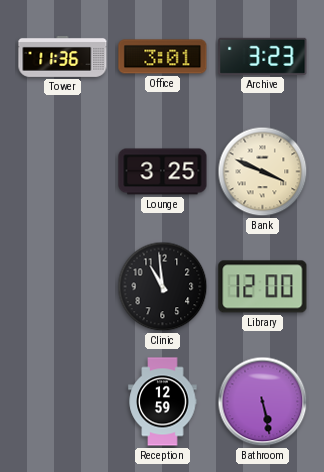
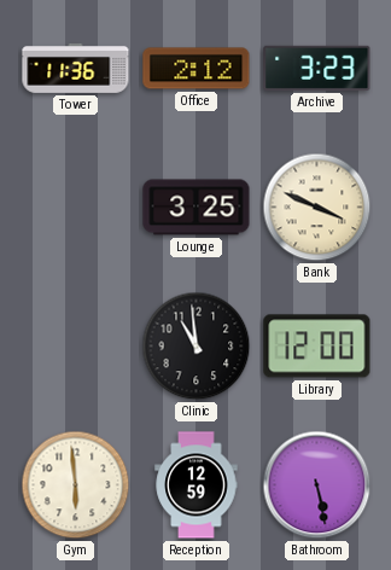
Office: 3:01 -> 2:12
Gym: none -> 5:59
